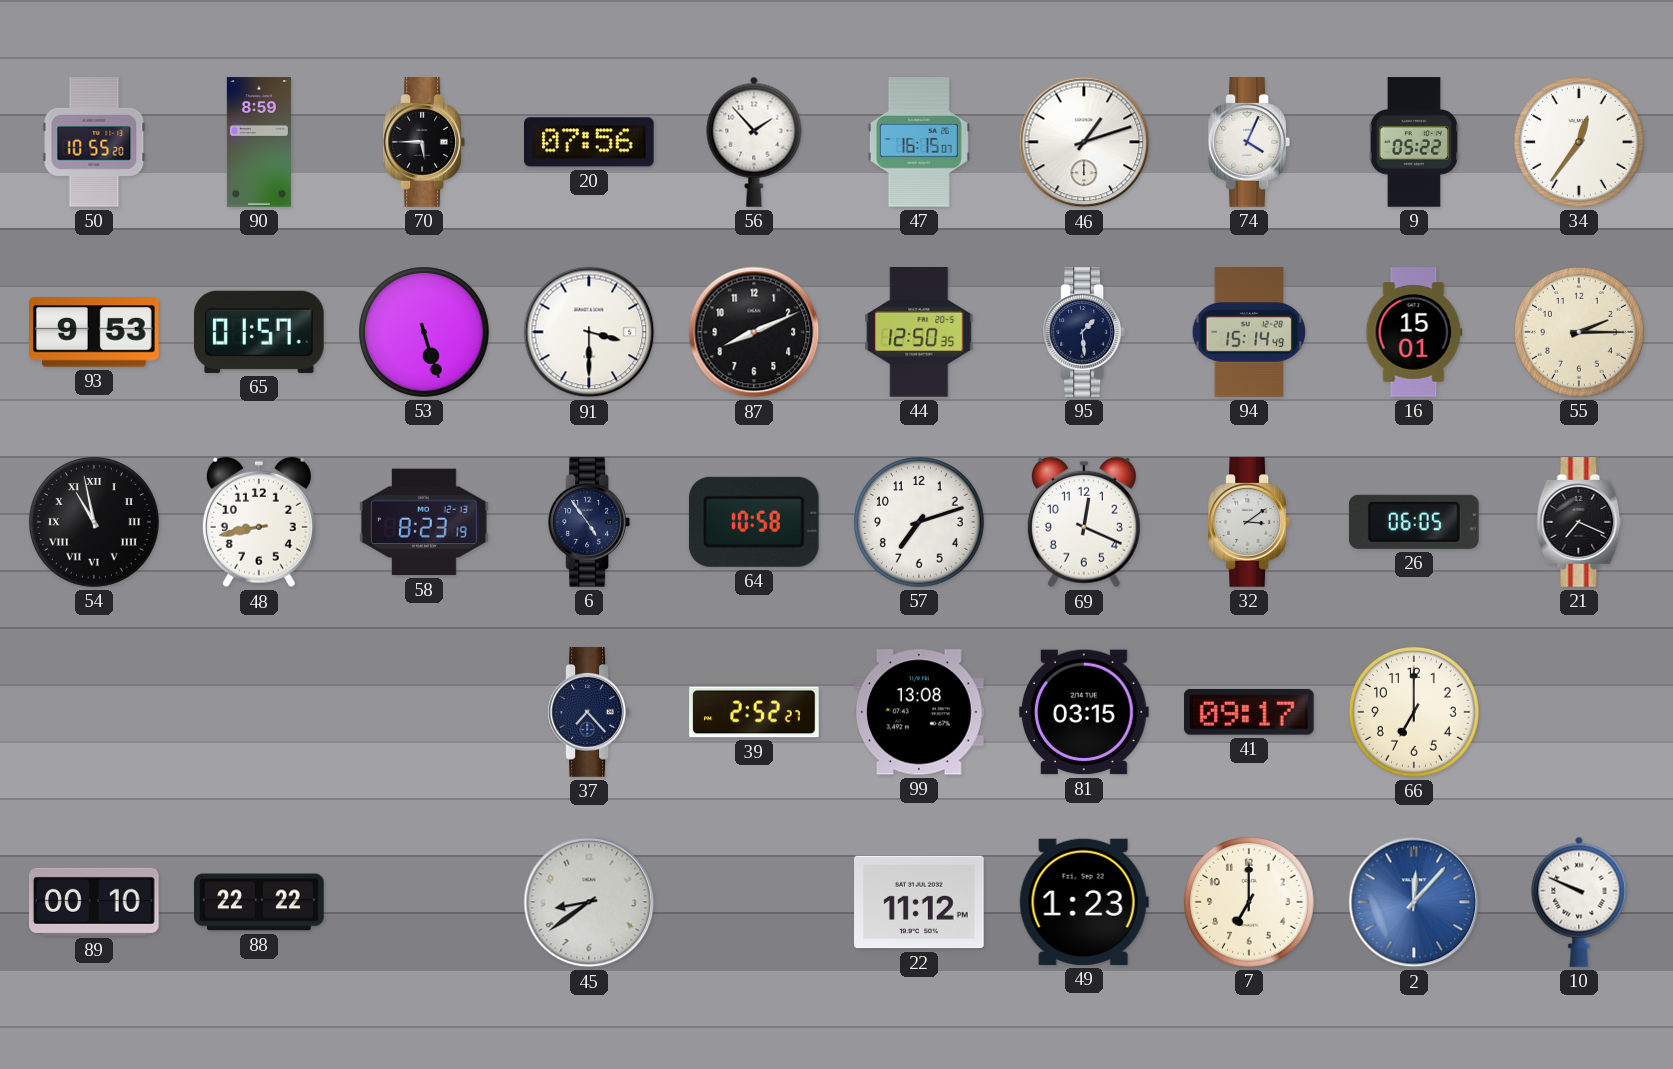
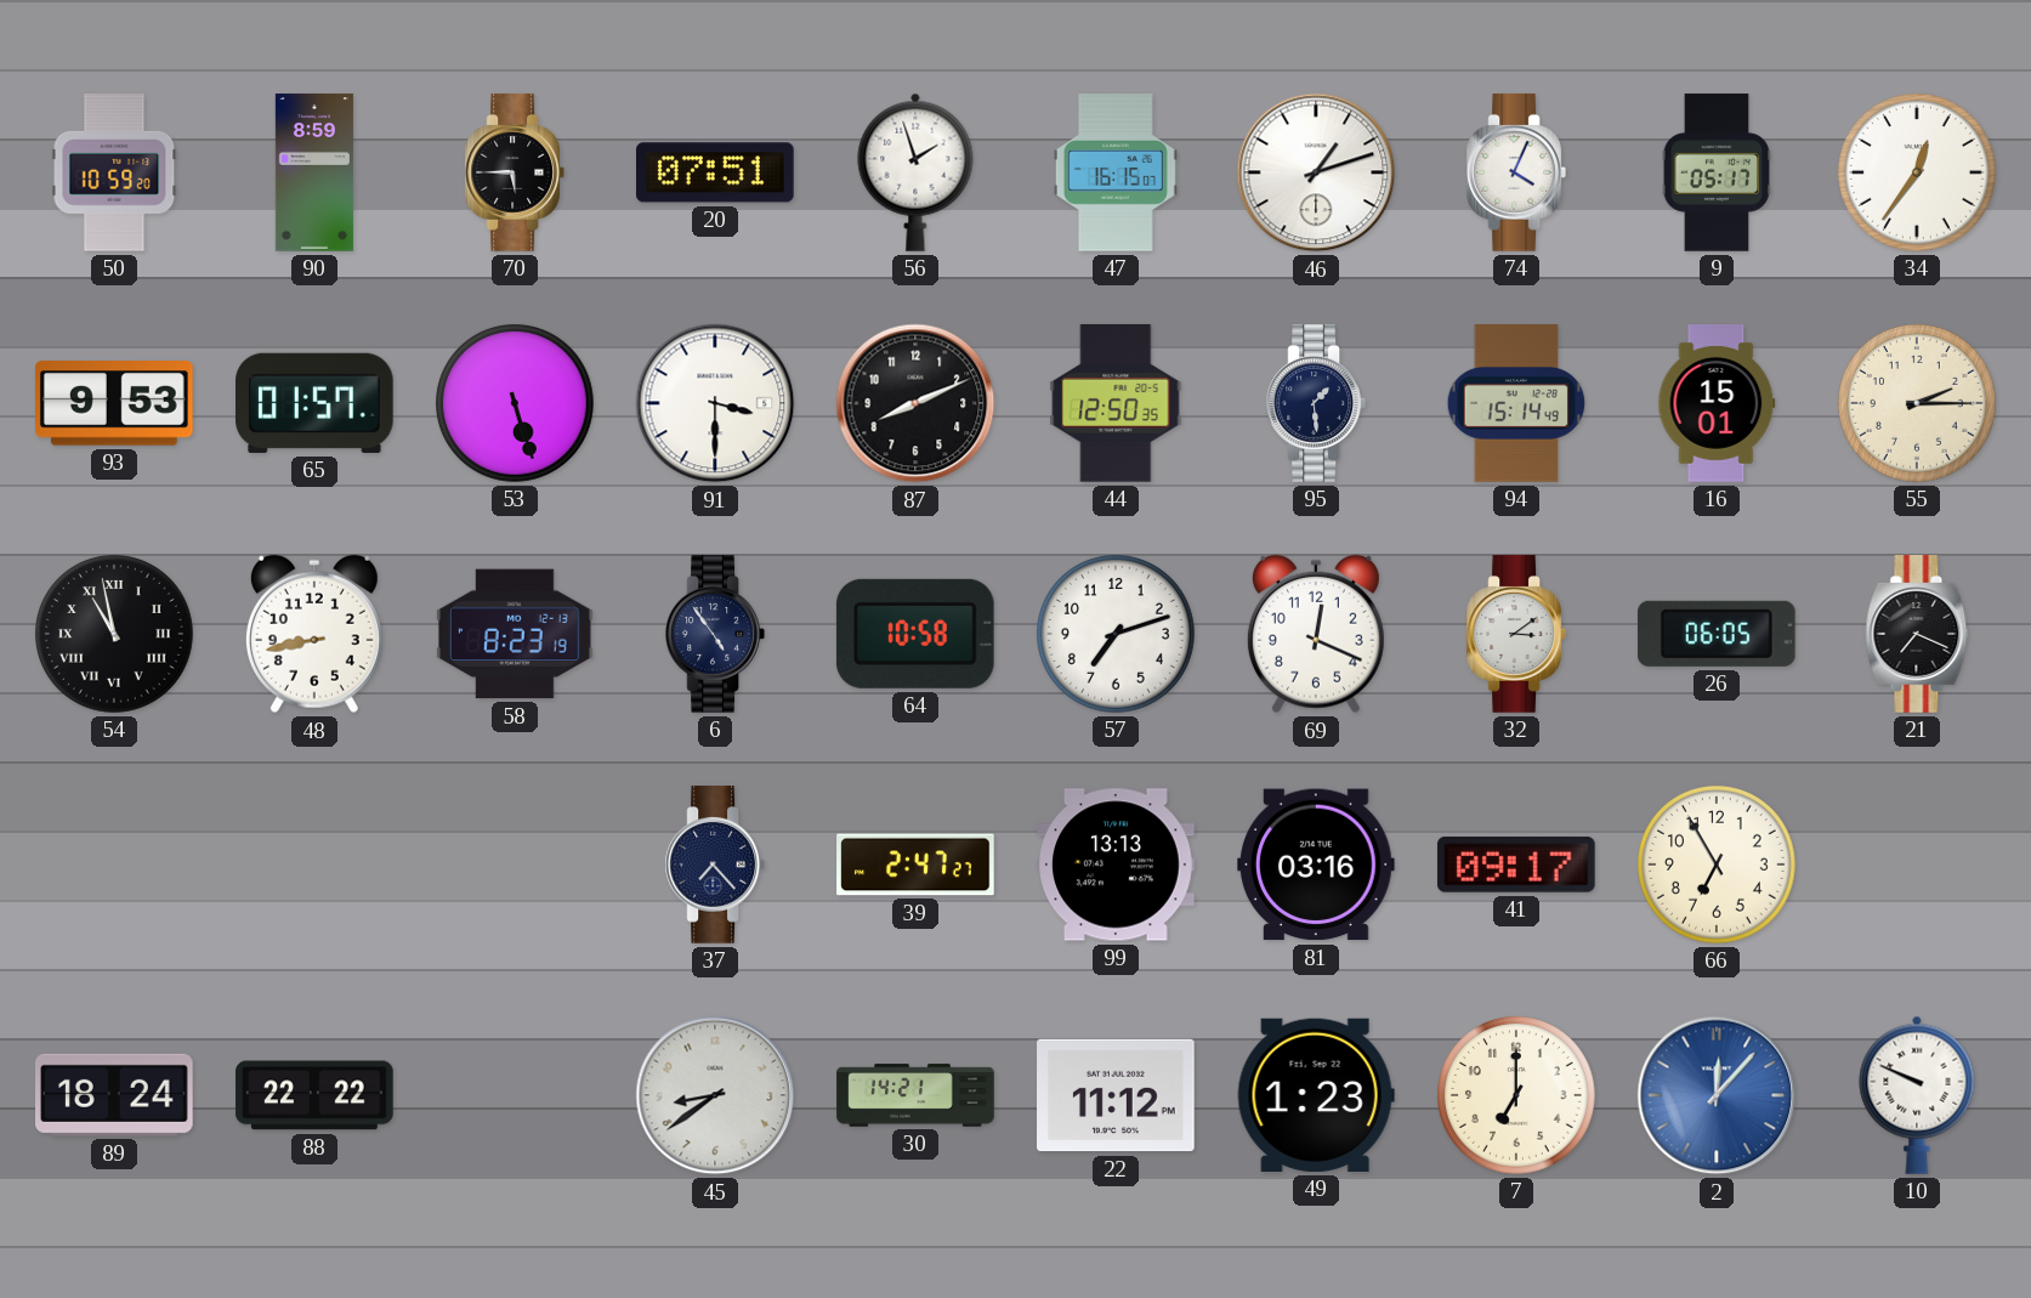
50: 10:55 -> 10:59
20: 07:56 -> 07:51
56: 1:53 -> 1:57
9: 05:22 -> 05:17
39: 2:52 -> 2:47
99: 13:08 -> 13:13
81: 03:15 -> 03:16
66: 7:00 -> 6:55
89: 00:10 -> 18:24
30: none -> 14:21
